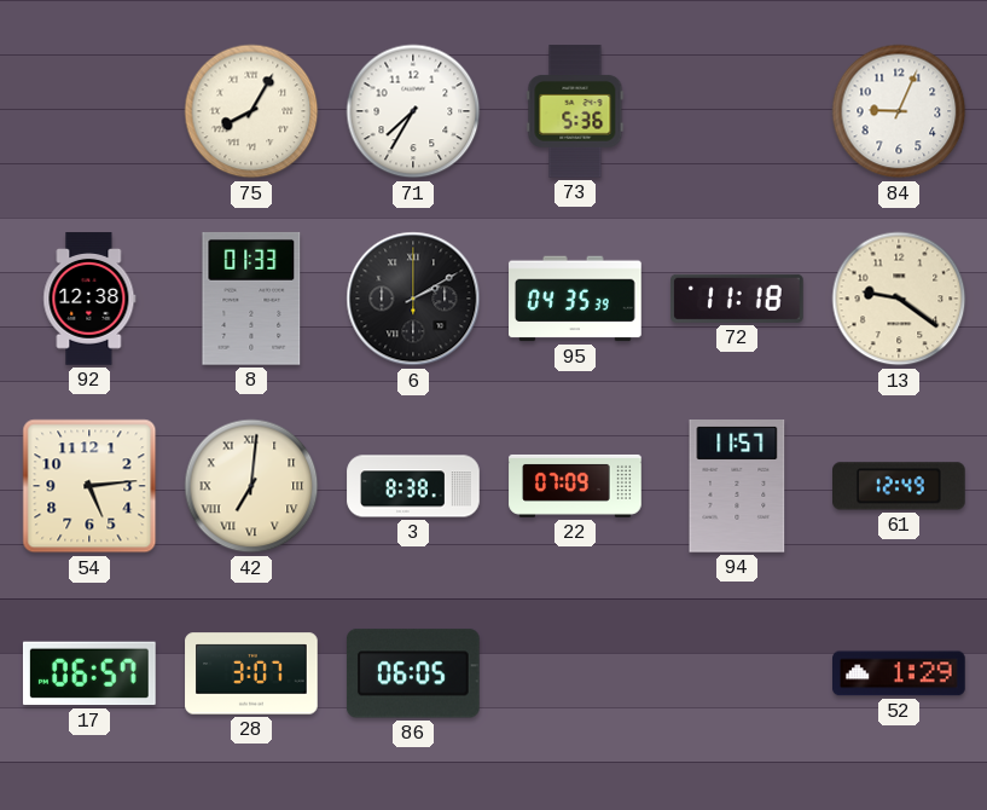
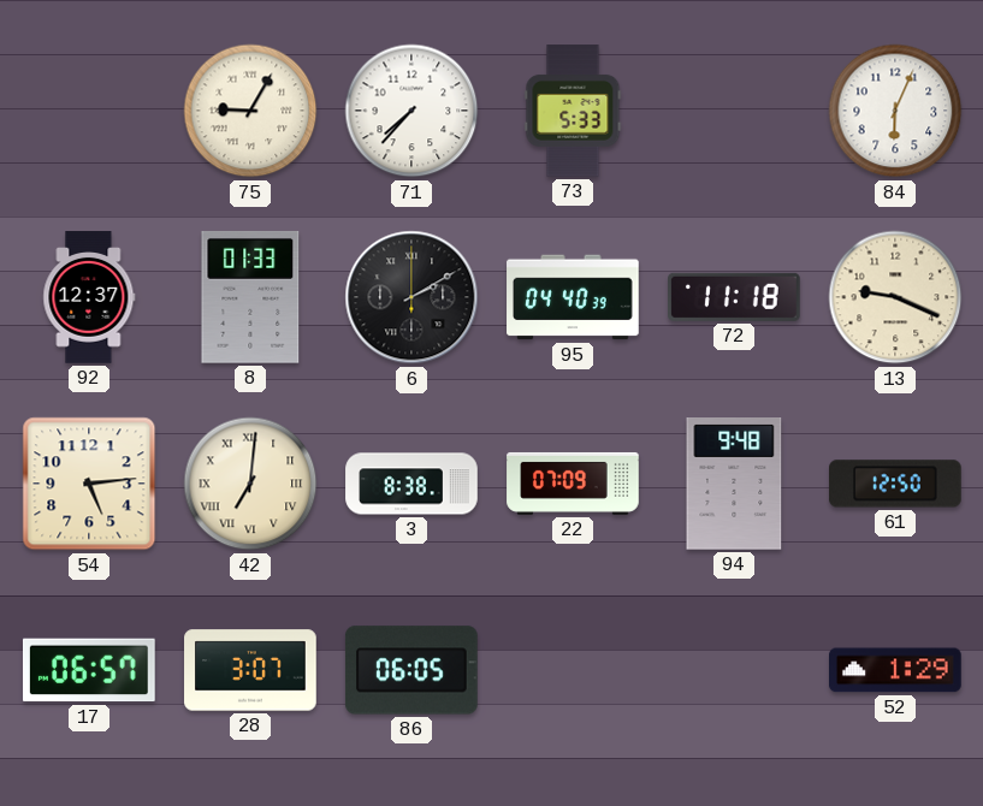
75: 8:05 -> 9:05
71: 7:35 -> 7:37
73: 5:36 -> 5:33
84: 9:04 -> 6:04
92: 12:38 -> 12:37
95: 04:35 -> 04:40
13: 9:21 -> 9:19
94: 11:57 -> 9:48
61: 12:49 -> 12:50
